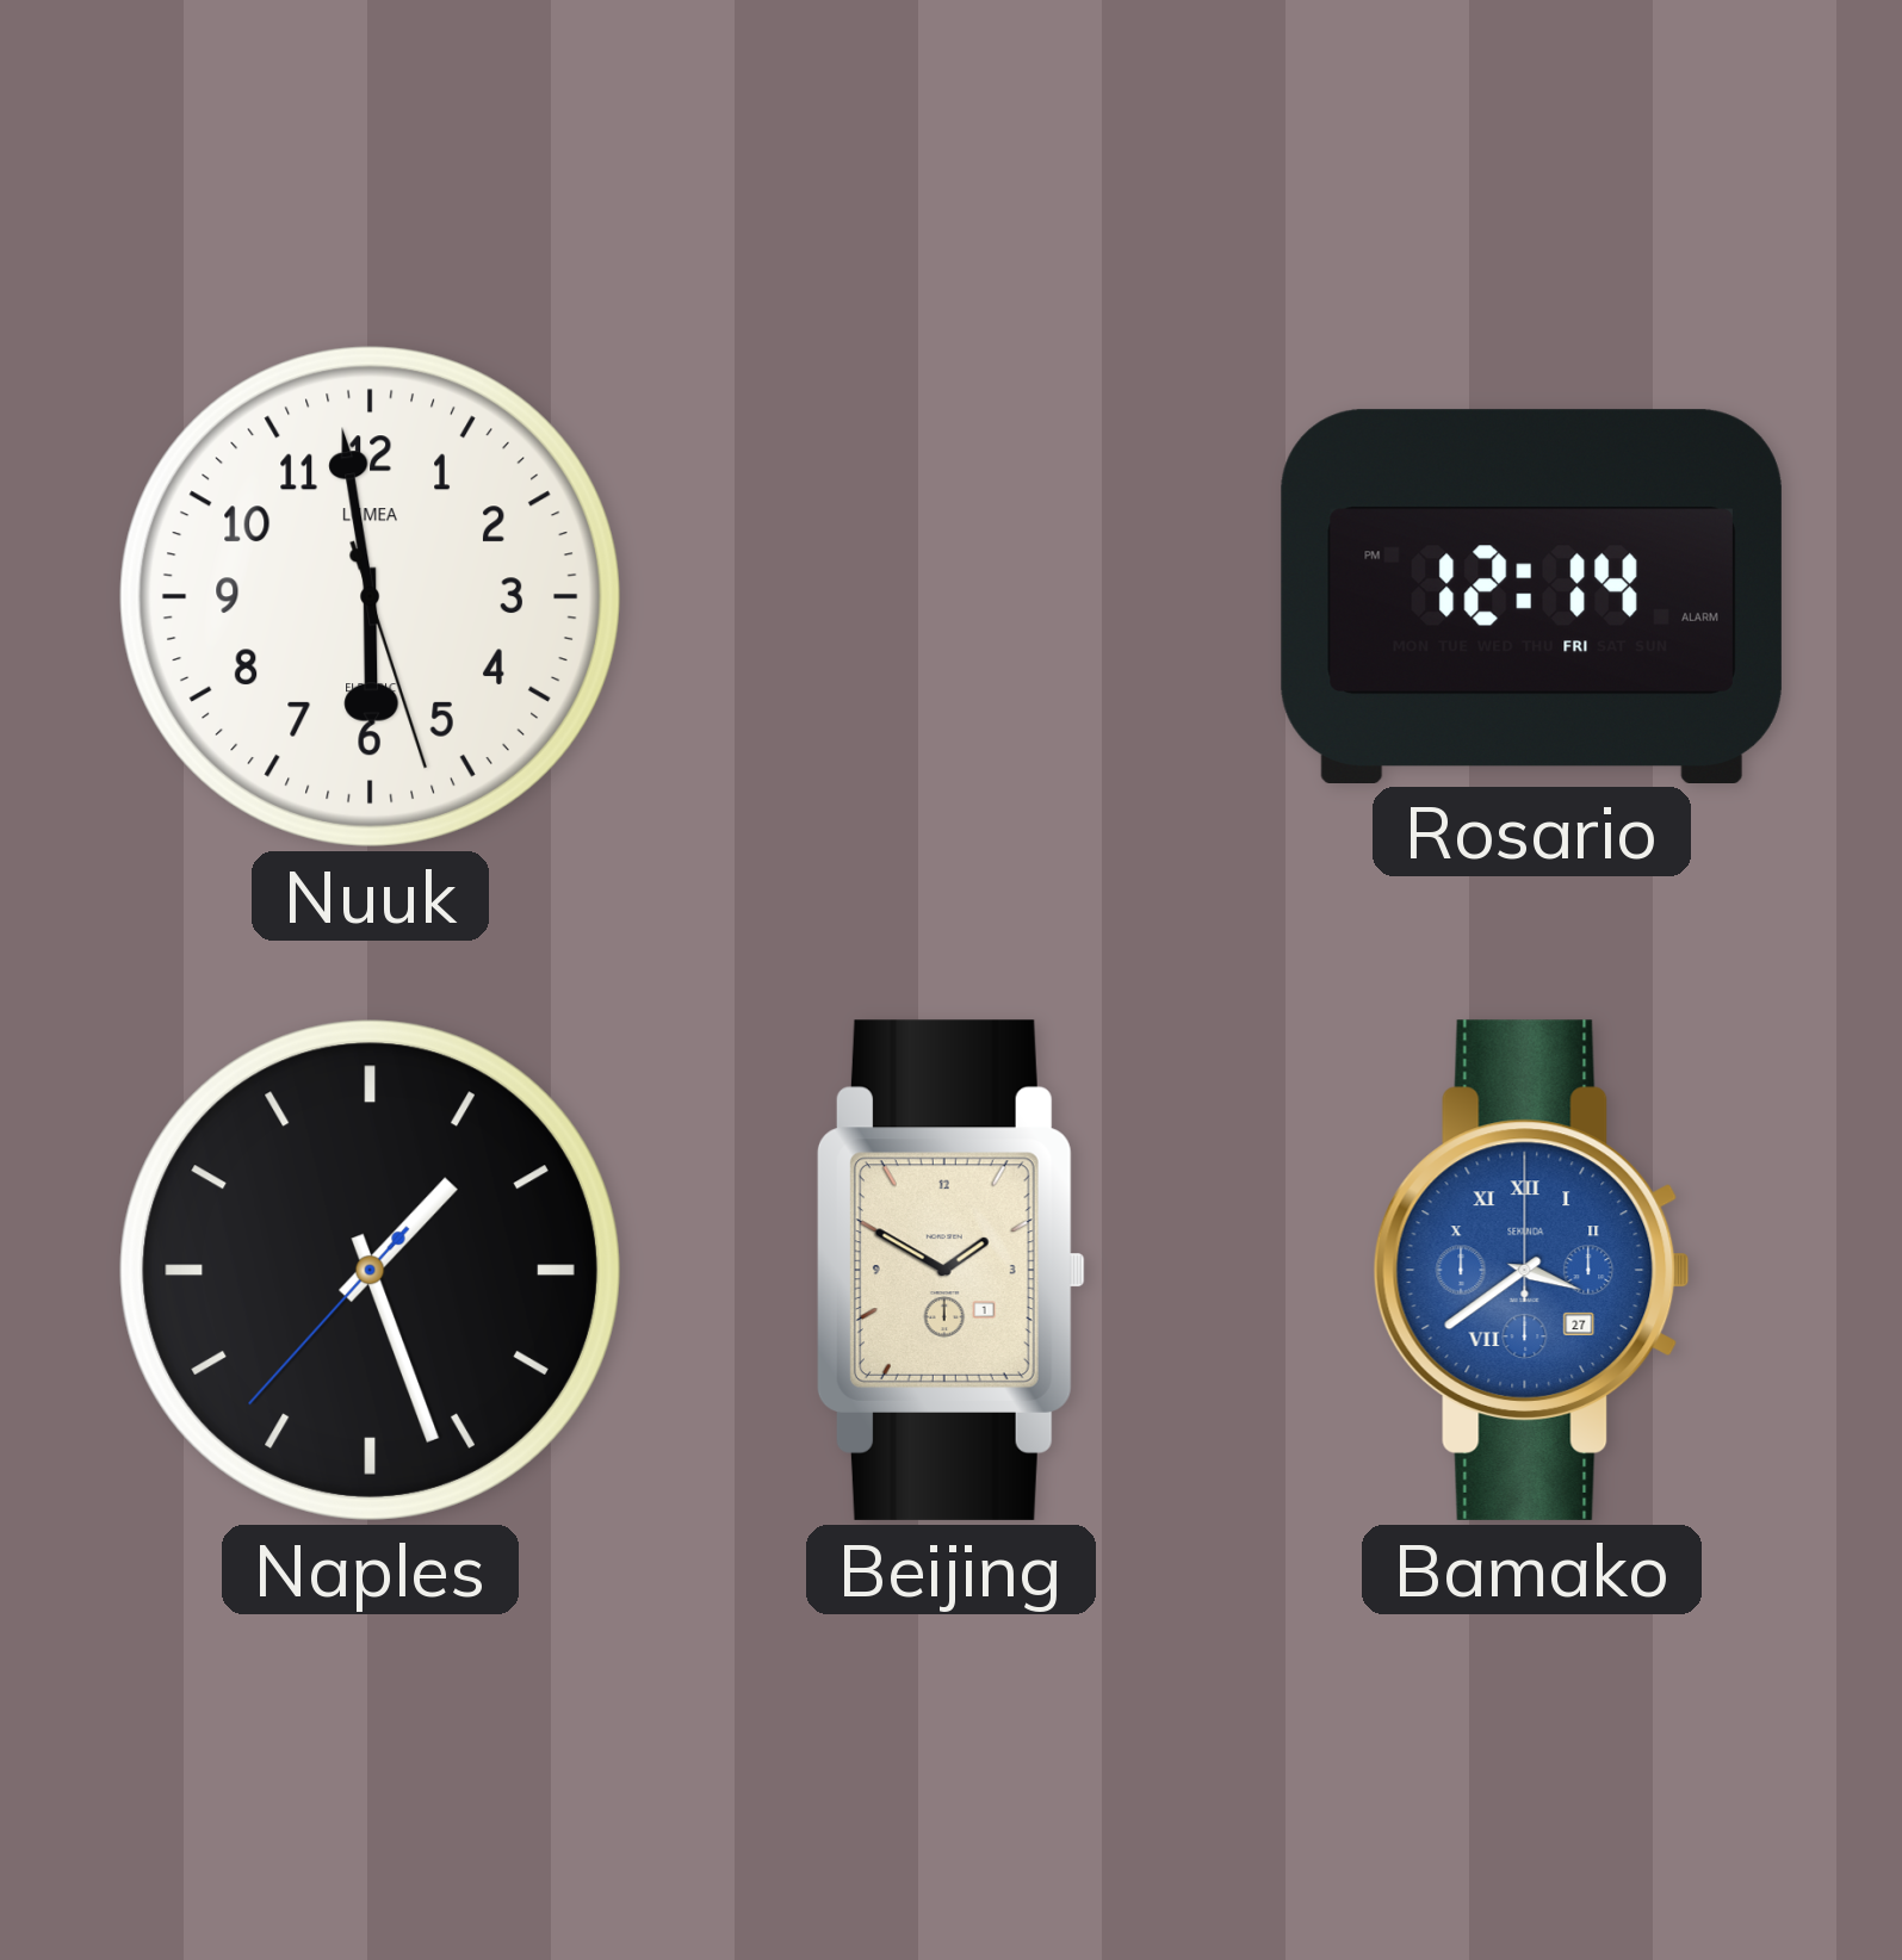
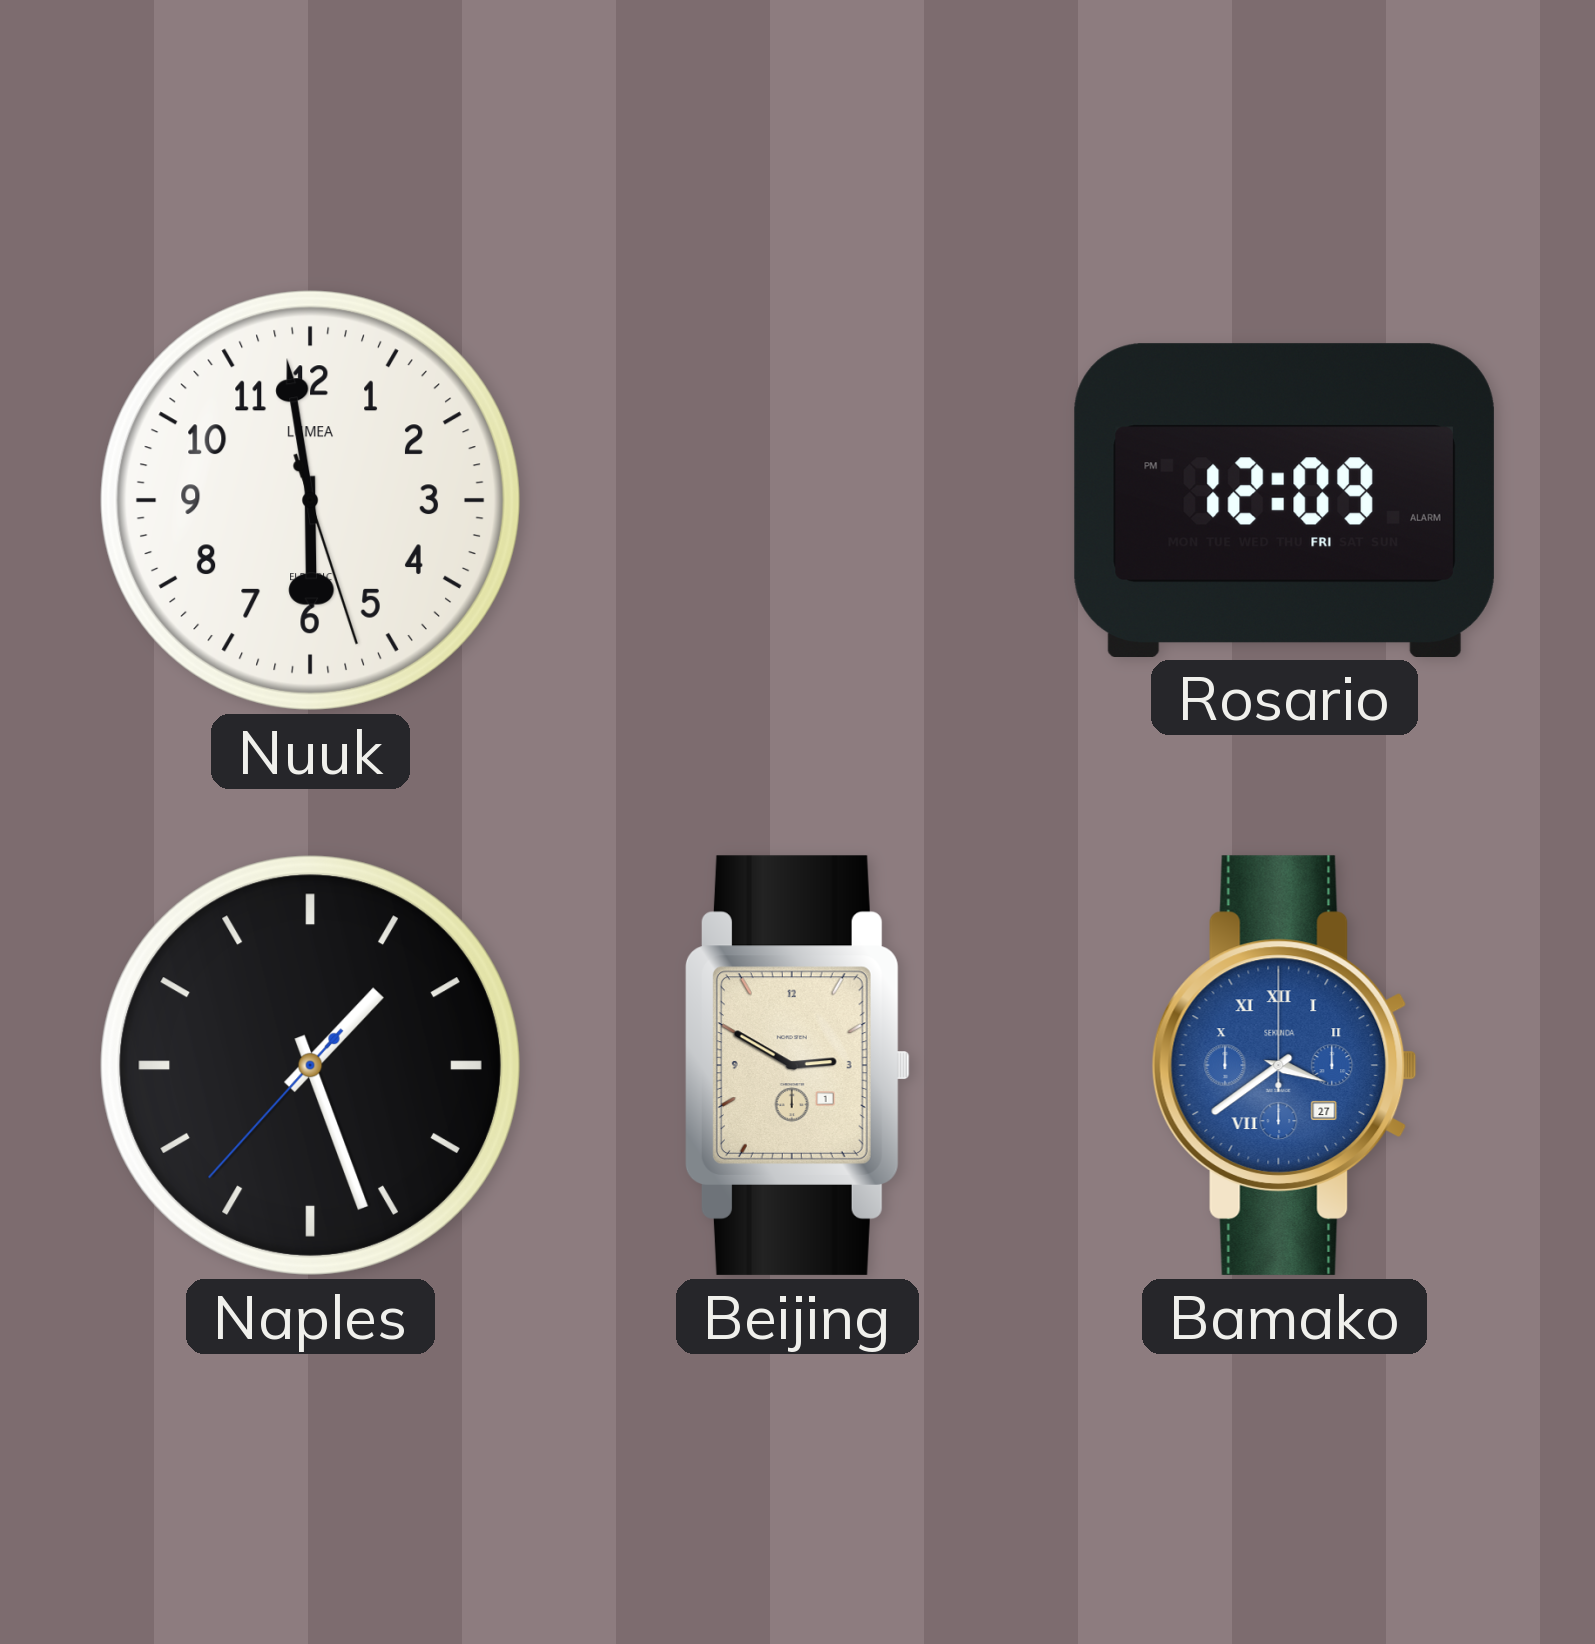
Rosario: 12:14 -> 12:09
Beijing: 1:50 -> 2:50
